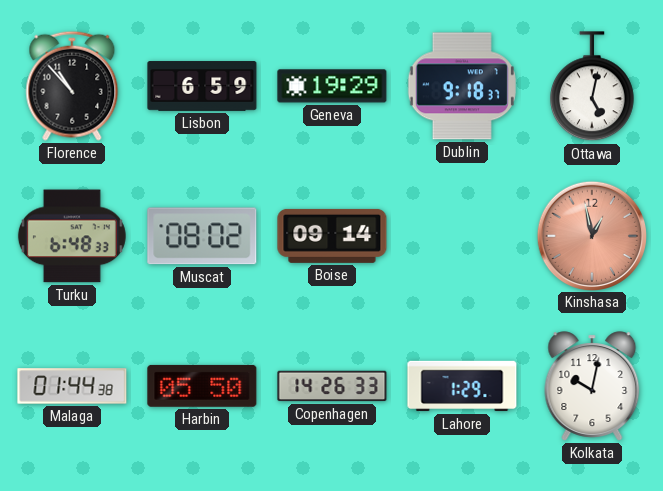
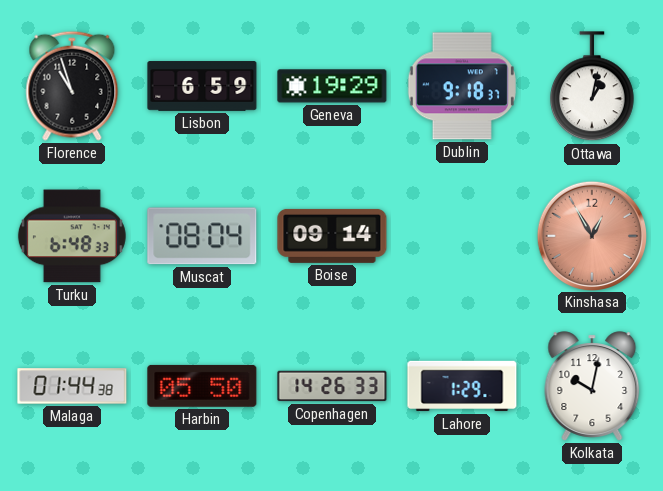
Florence: 10:53 -> 10:57
Ottawa: 5:02 -> 1:02
Muscat: 08:02 -> 08:04
Kinshasa: 12:58 -> 12:55
